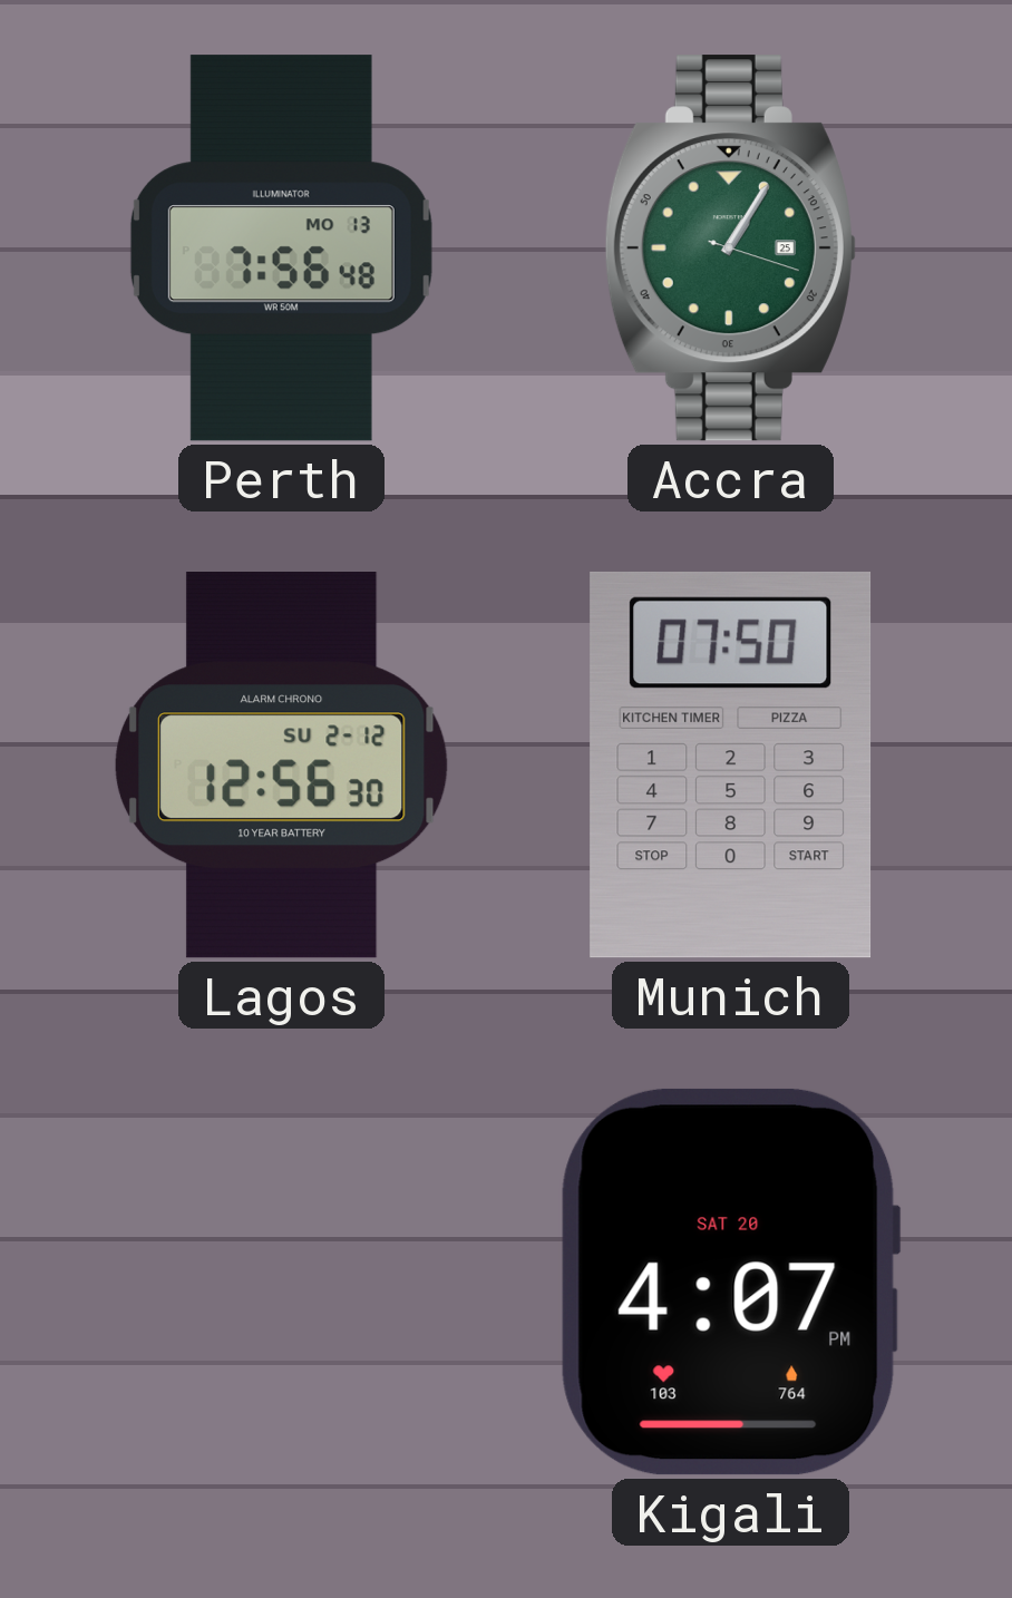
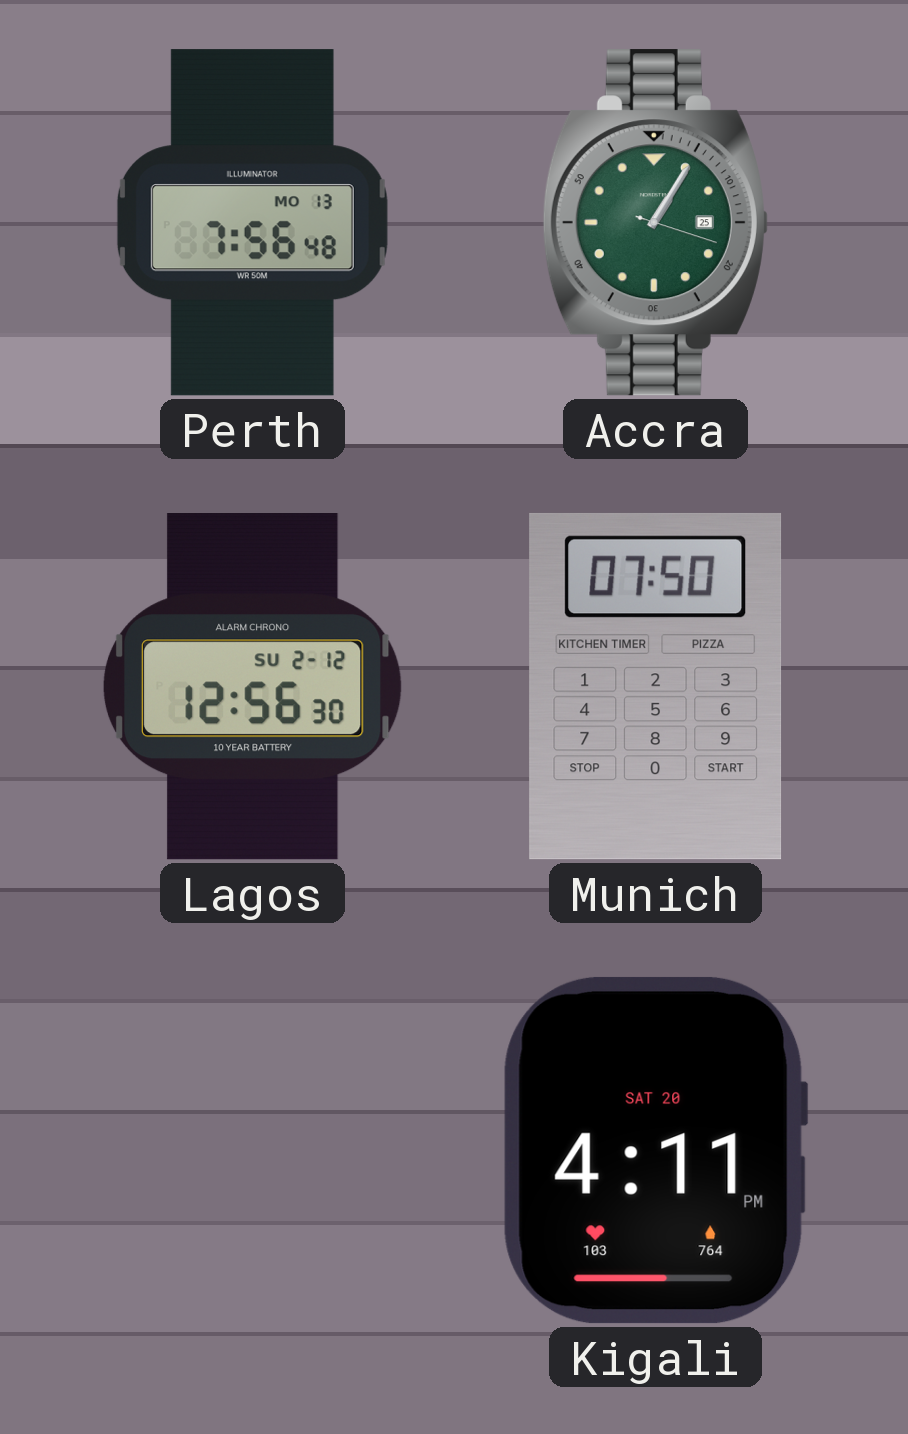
Kigali: 4:07 -> 4:11
